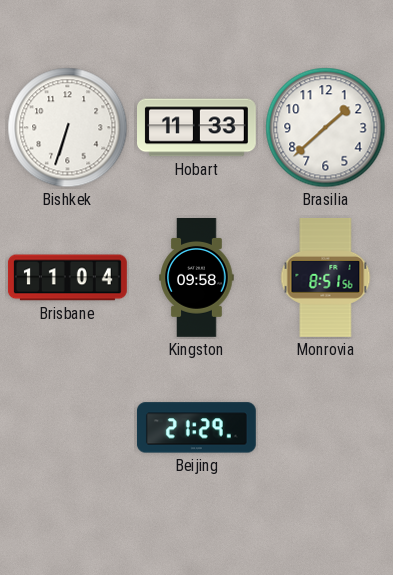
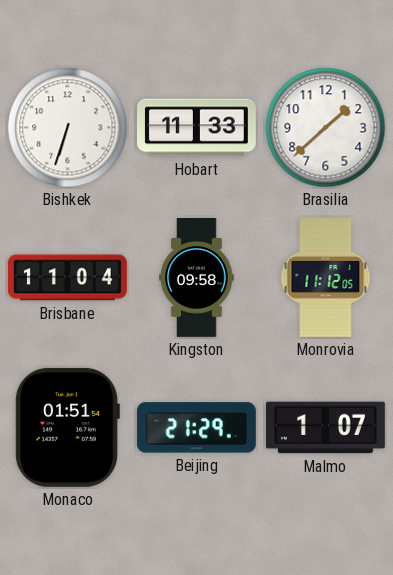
Monrovia: 8:51 -> 11:12
Monaco: none -> 01:51
Malmo: none -> 1:07
